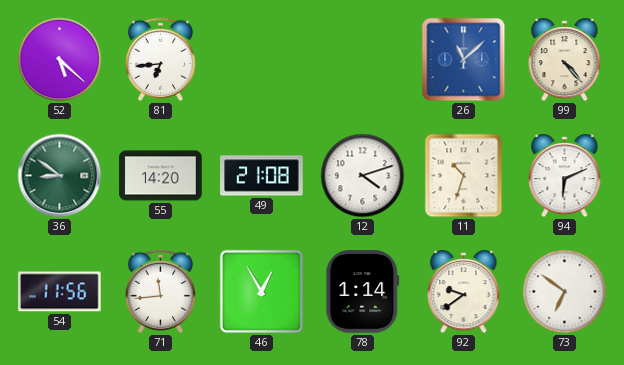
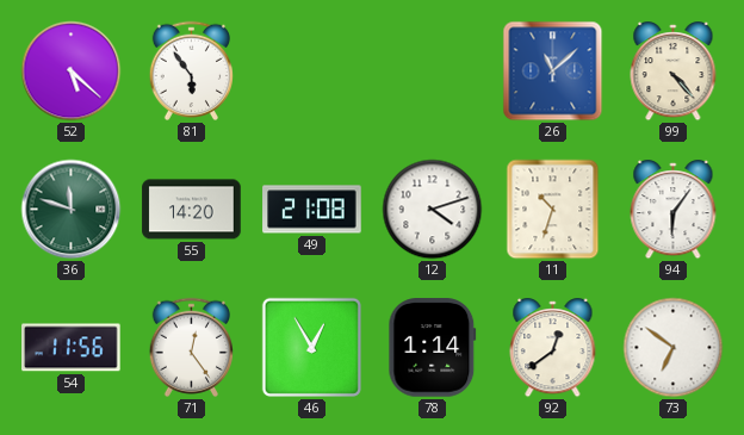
81: 6:44 -> 5:54
36: 8:51 -> 11:48
94: 6:11 -> 6:06
71: 11:44 -> 12:24
92: 9:39 -> 12:39
